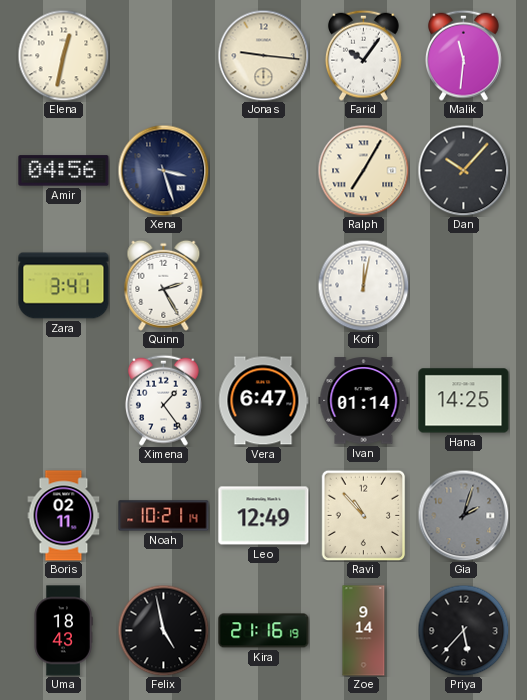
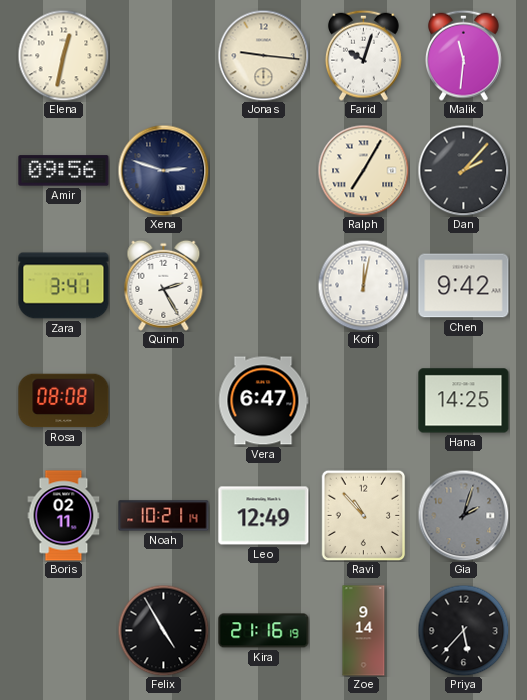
Farid: 10:06 -> 10:03
Amir: 04:56 -> 09:56
Xena: 3:27 -> 2:48
Dan: 10:07 -> 2:07
Chen: none -> 9:42
Rosa: none -> 08:08
Ximena: 1:24 -> none
Ivan: 01:14 -> none
Uma: 18:43 -> none
Felix: 4:58 -> 4:55
